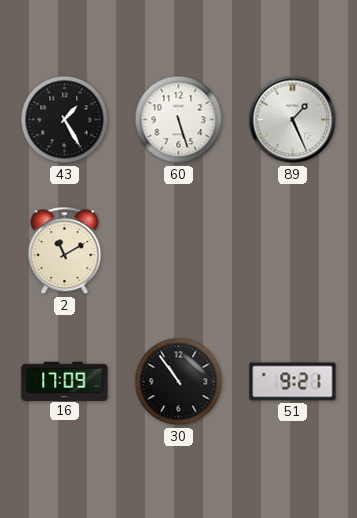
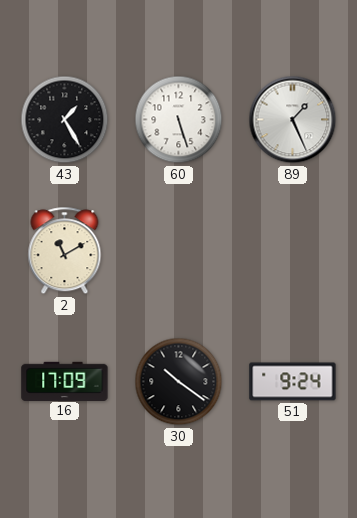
30: 10:54 -> 10:21
51: 9:21 -> 9:24
